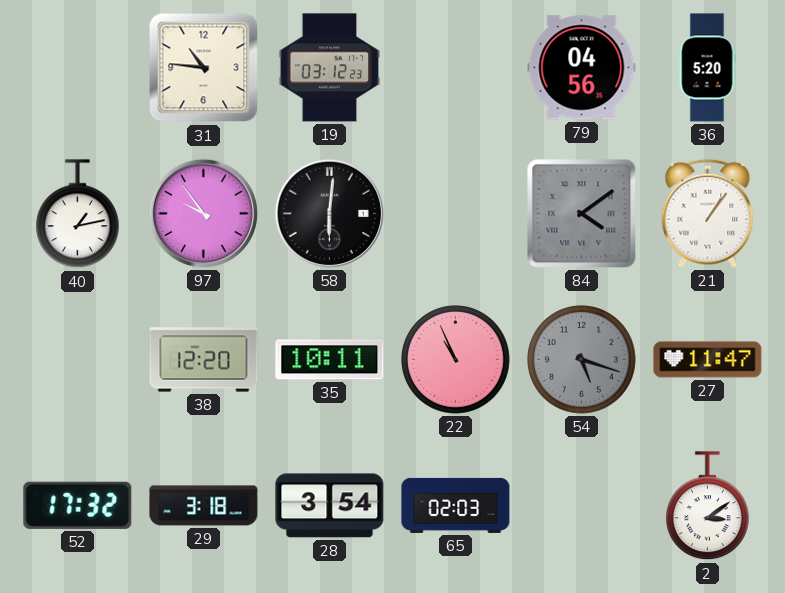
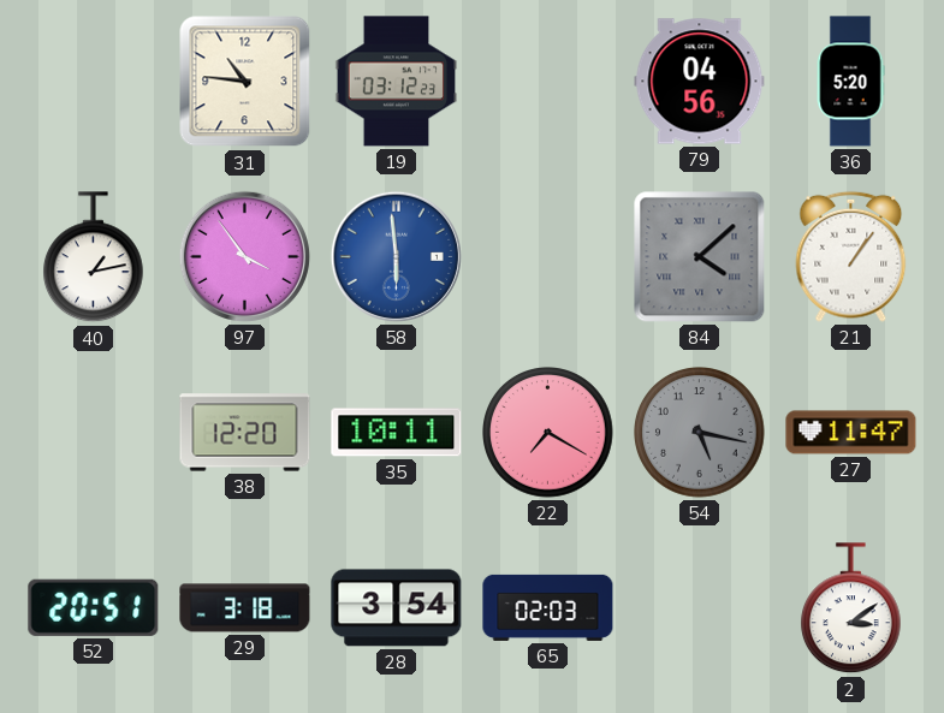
97: 9:54 -> 3:54
58: 6:01 -> 5:59
58 dial: black -> blue
84: 4:09 -> 4:08
22: 10:56 -> 7:20
54: 5:18 -> 5:17
52: 17:32 -> 20:51
